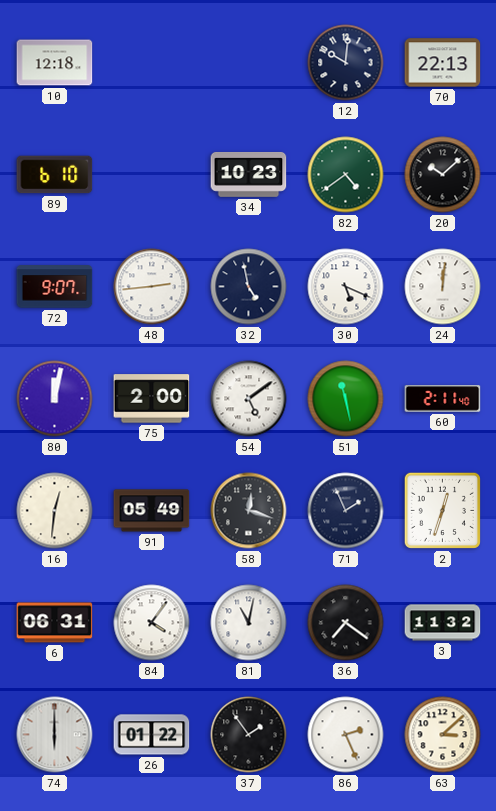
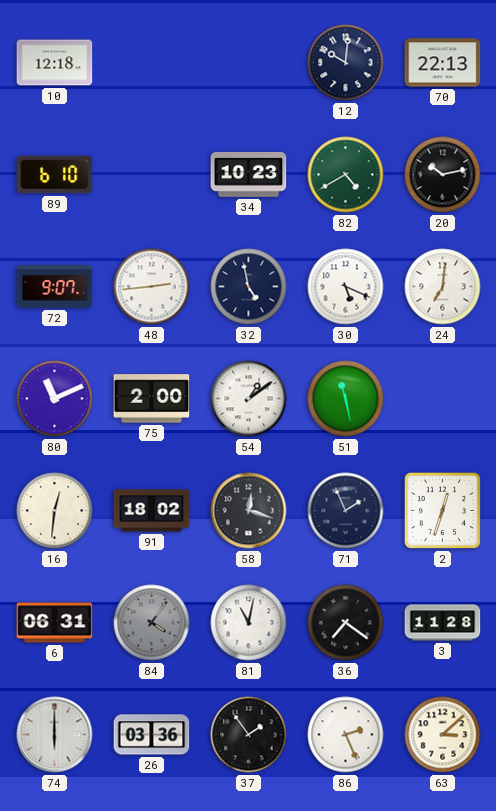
82: 4:39 -> 4:40
20: 10:08 -> 10:13
24: 12:01 -> 7:01
80: 12:02 -> 11:11
54: 5:09 -> 1:09
60: 2:11 -> none
91: 05:49 -> 18:02
84 dial: white -> grey
3: 11:32 -> 11:28
26: 01:22 -> 03:36
